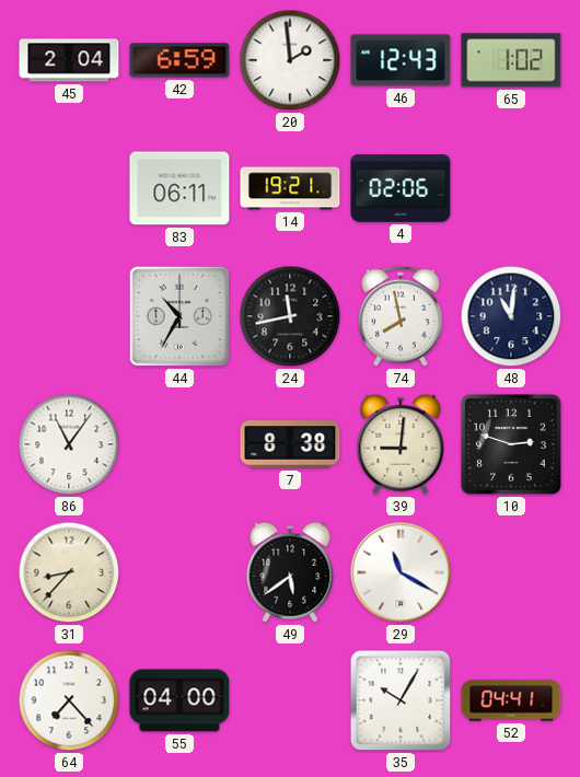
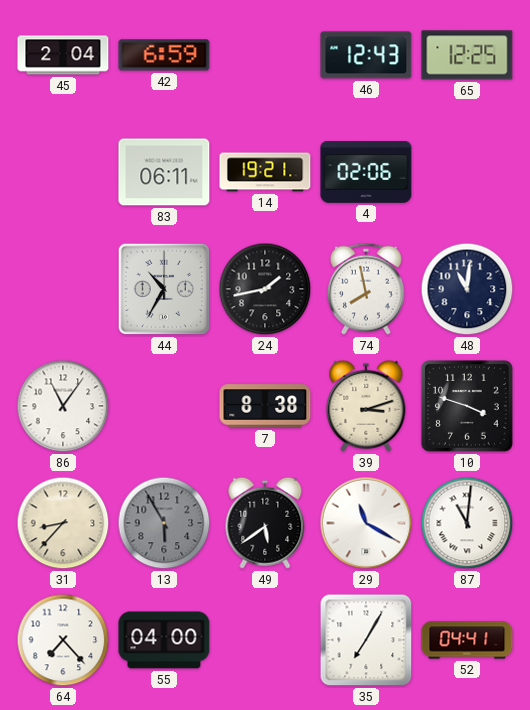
20: 1:59 -> none
65: 1:02 -> 12:25
24: 11:43 -> 1:43
39: 9:01 -> 3:12
10: 2:48 -> 3:48
13: none -> 5:55
87: none -> 11:01
35: 10:05 -> 7:05
